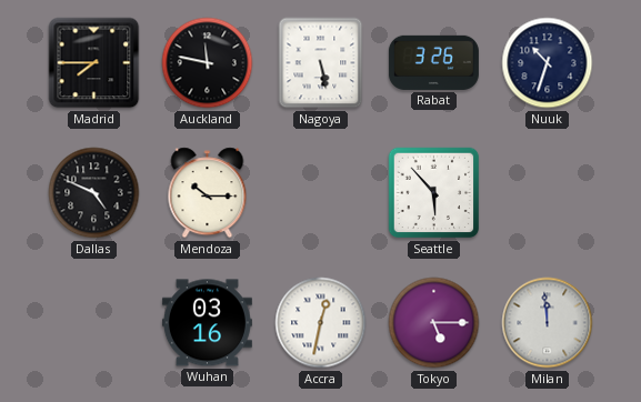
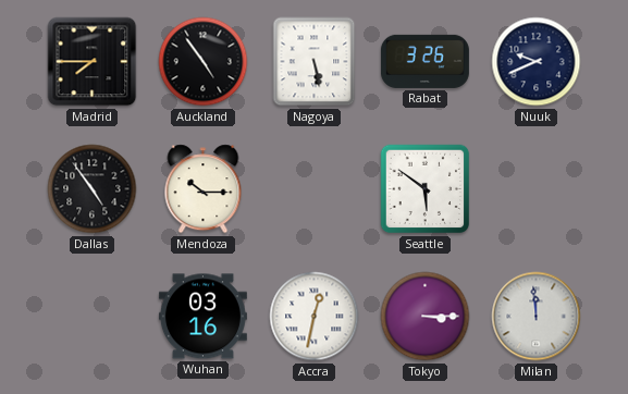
Auckland: 11:47 -> 4:54
Nuuk: 10:33 -> 9:41
Dallas: 4:49 -> 4:54
Seattle: 5:53 -> 5:51
Tokyo: 5:15 -> 3:15
